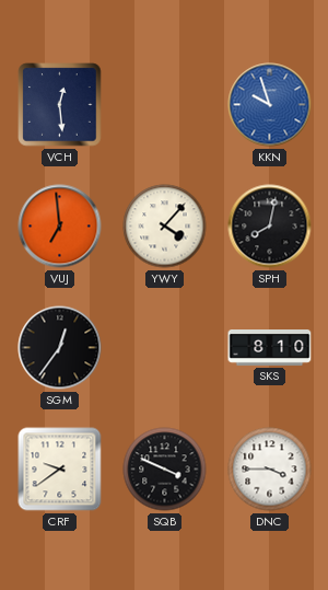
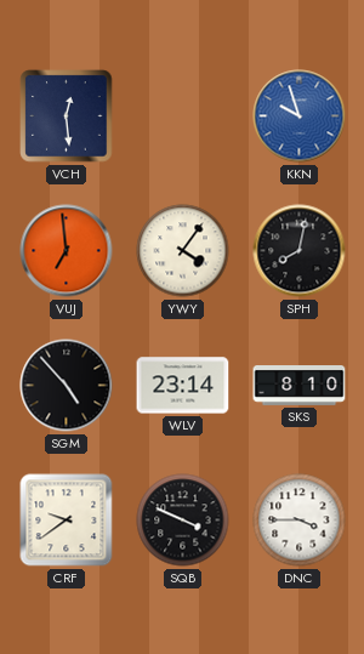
YWY: 4:07 -> 4:06
SGM: 12:36 -> 4:53
WLV: none -> 23:14
